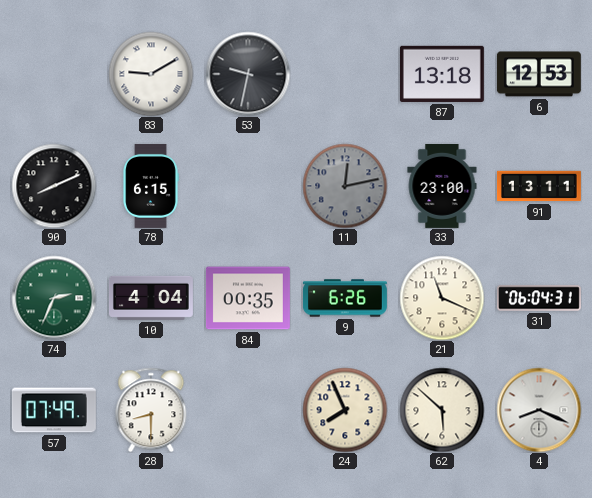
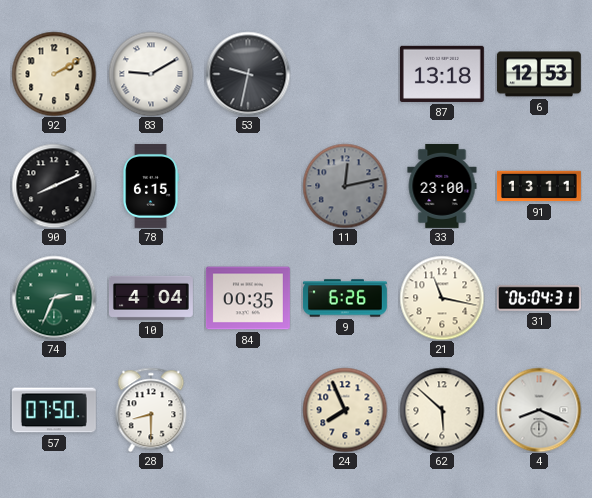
92: none -> 2:10
21: 11:19 -> 11:17
57: 07:49 -> 07:50
